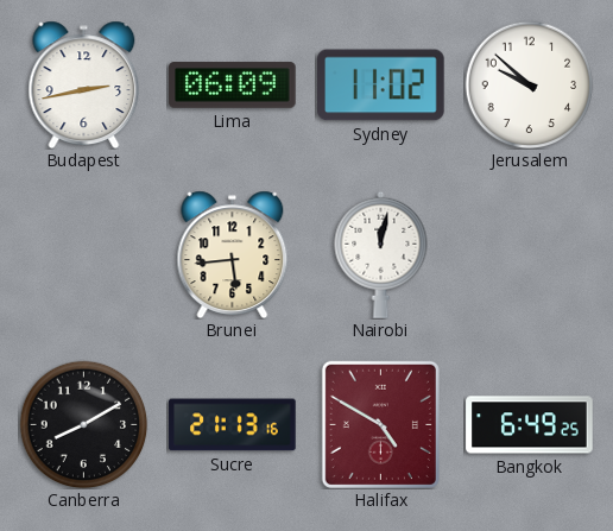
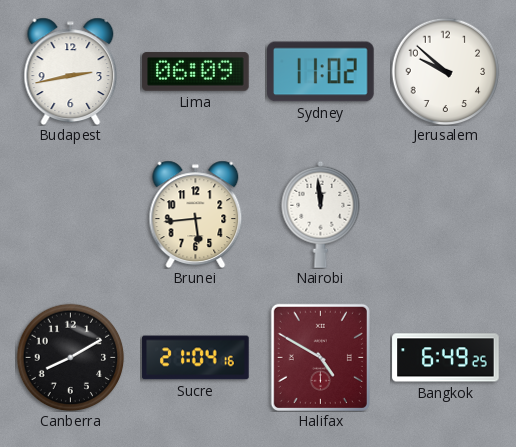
Nairobi: 12:02 -> 11:59
Sucre: 21:13 -> 21:04
